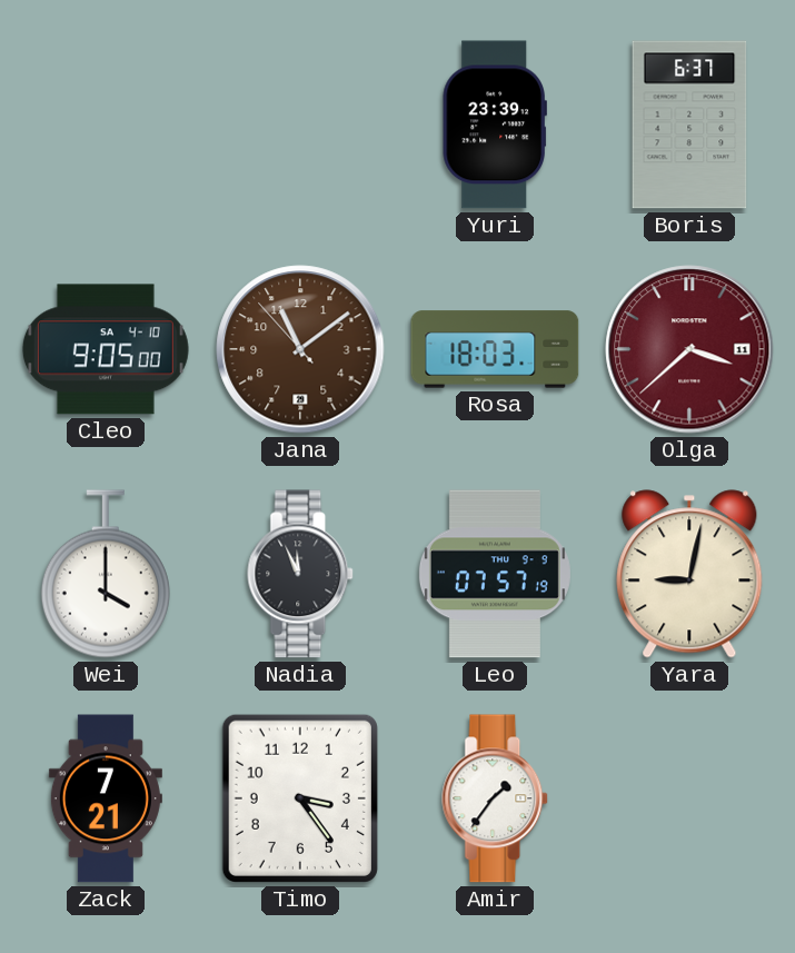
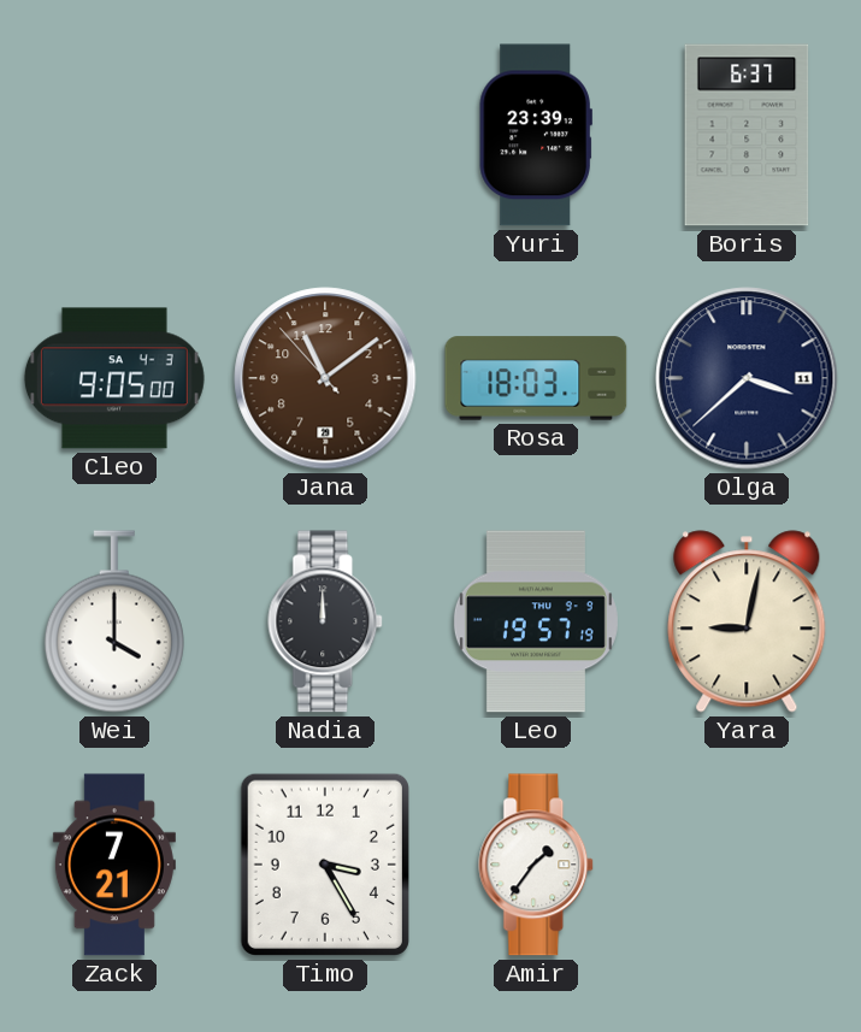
Cleo date: SA 4-10 -> SA 4-3
Olga dial: burgundy -> navy
Nadia: 11:56 -> 12:00
Leo: 07:57 -> 19:57
Timo: 3:24 -> 3:25
